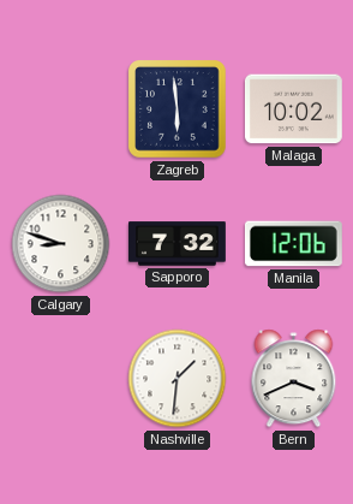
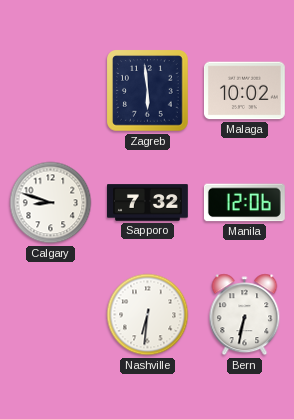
Nashville: 1:31 -> 6:31
Bern: 3:41 -> 6:32
